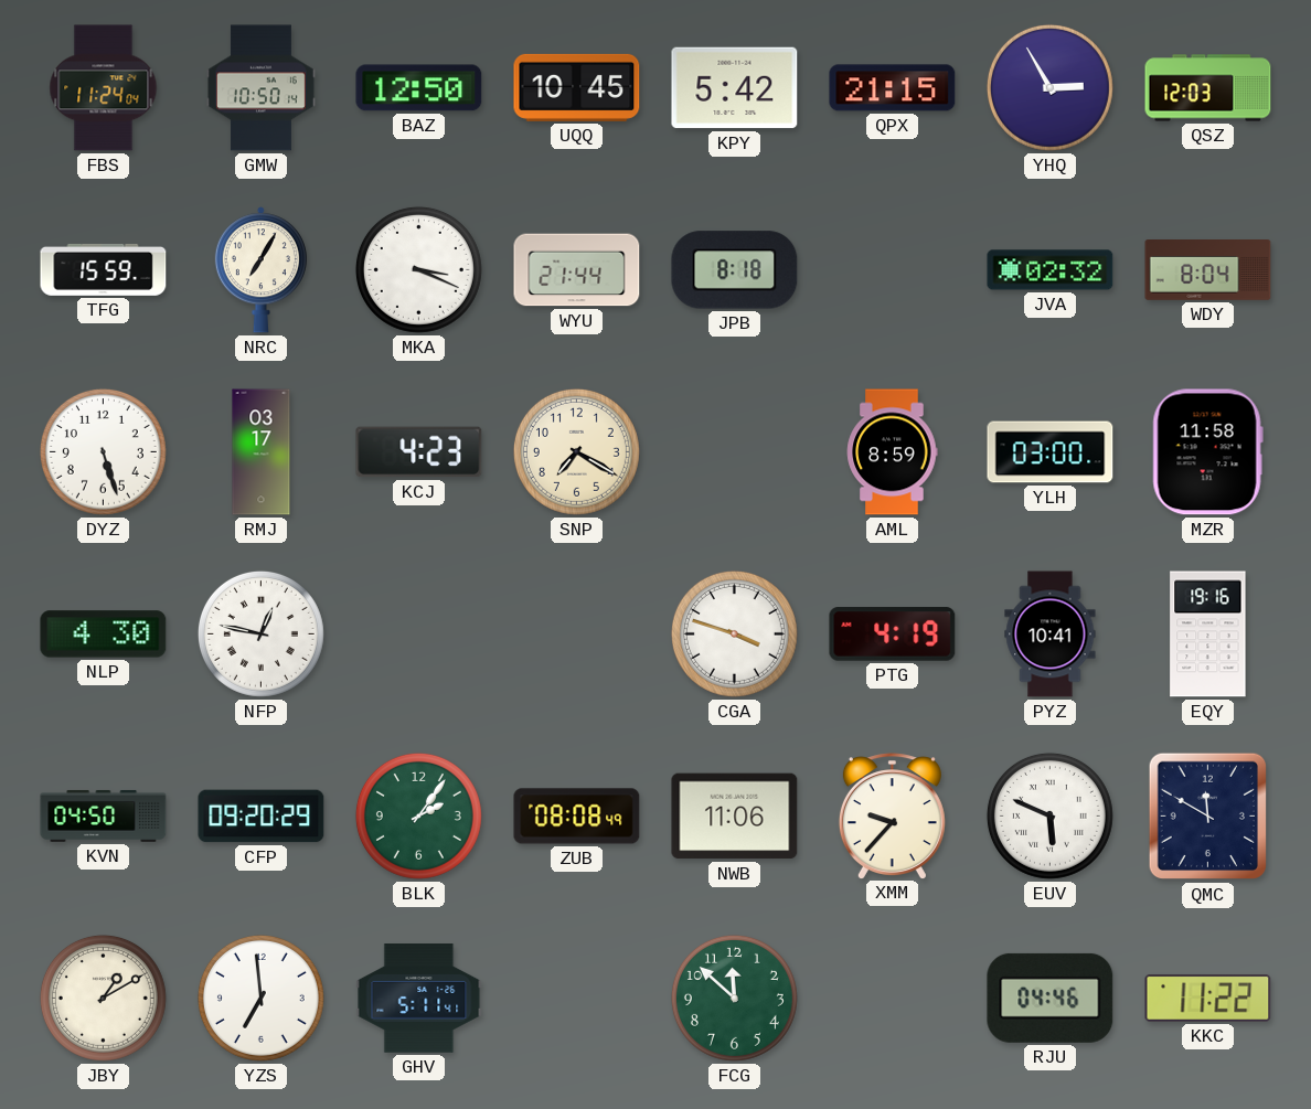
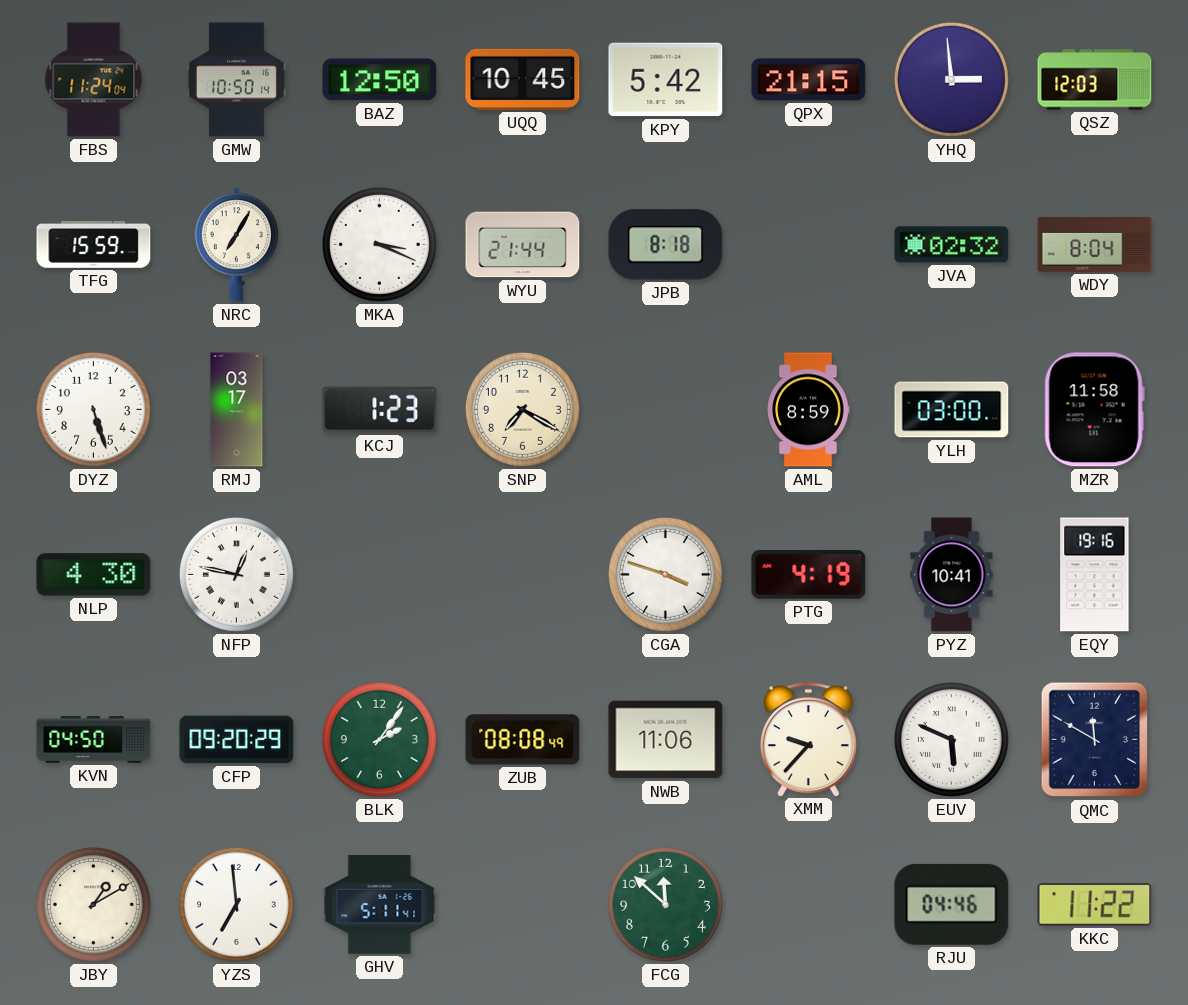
YHQ: 2:55 -> 2:59
KCJ: 4:23 -> 1:23
